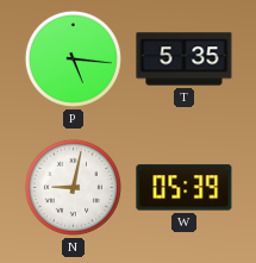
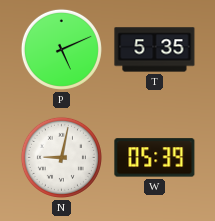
P: 5:16 -> 5:11
